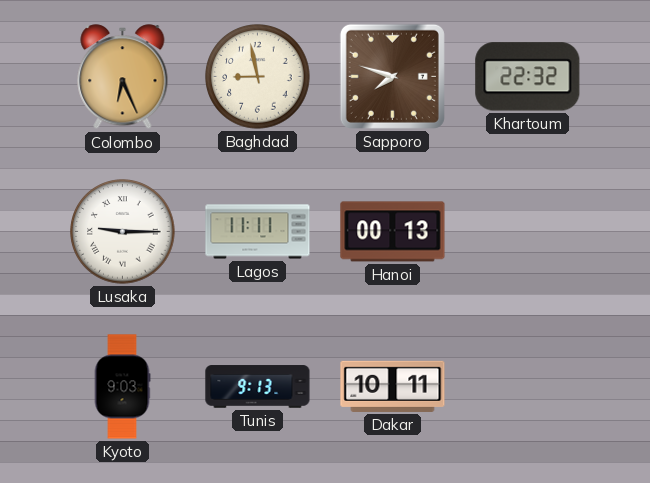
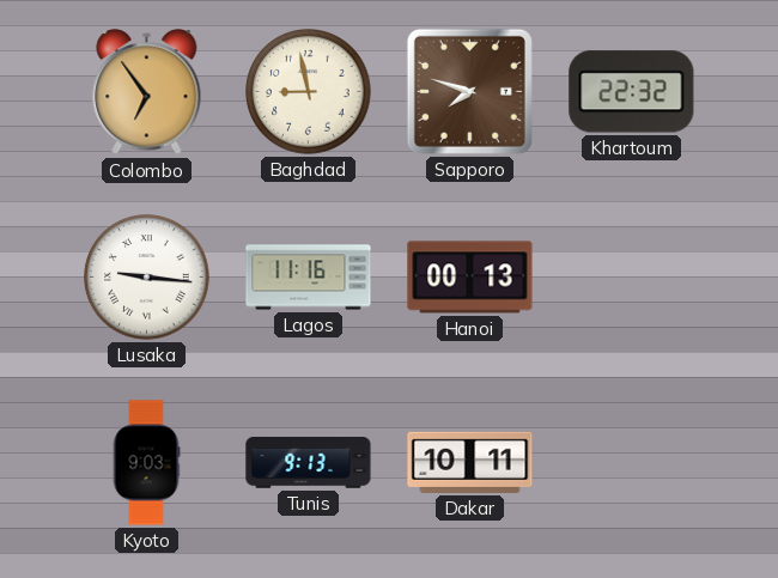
Colombo: 6:26 -> 6:54
Lusaka: 9:15 -> 9:16
Lagos: 11:11 -> 11:16
